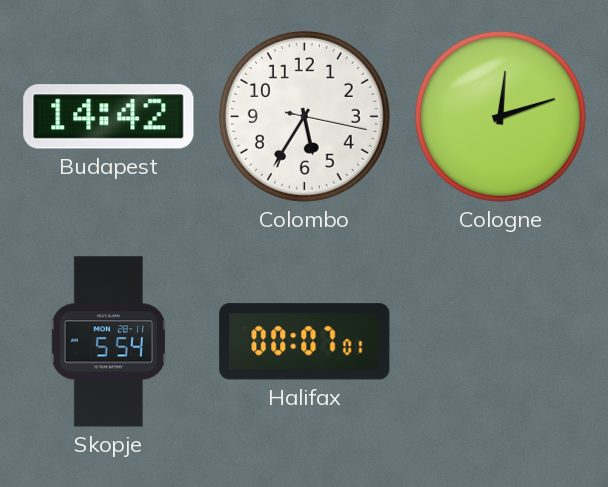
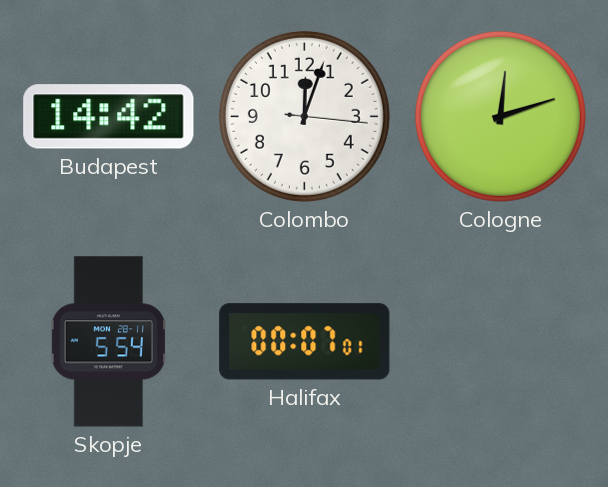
Colombo: 5:35 -> 12:03
